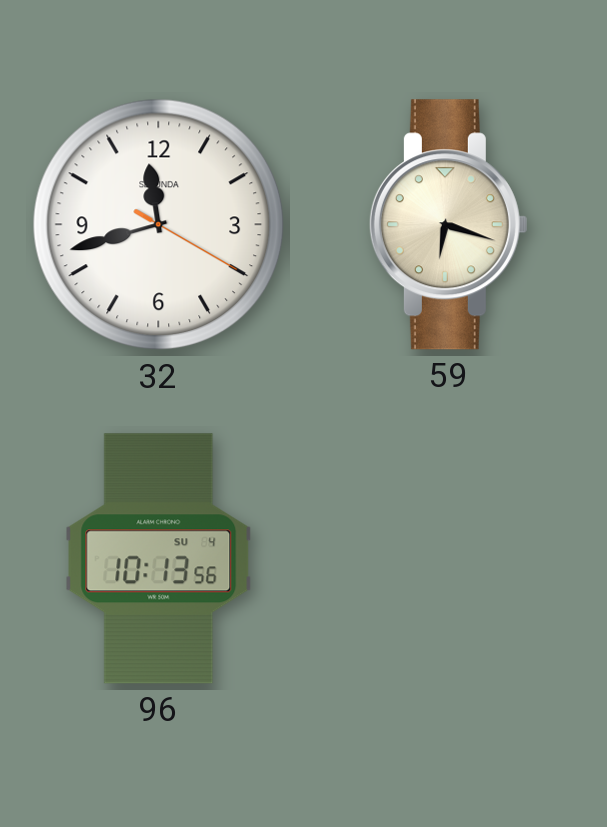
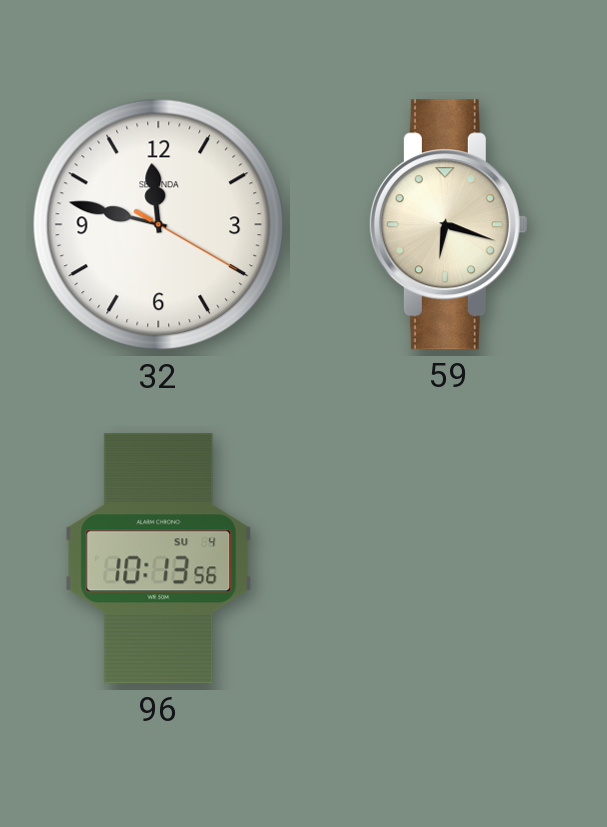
32: 11:42 -> 11:47
